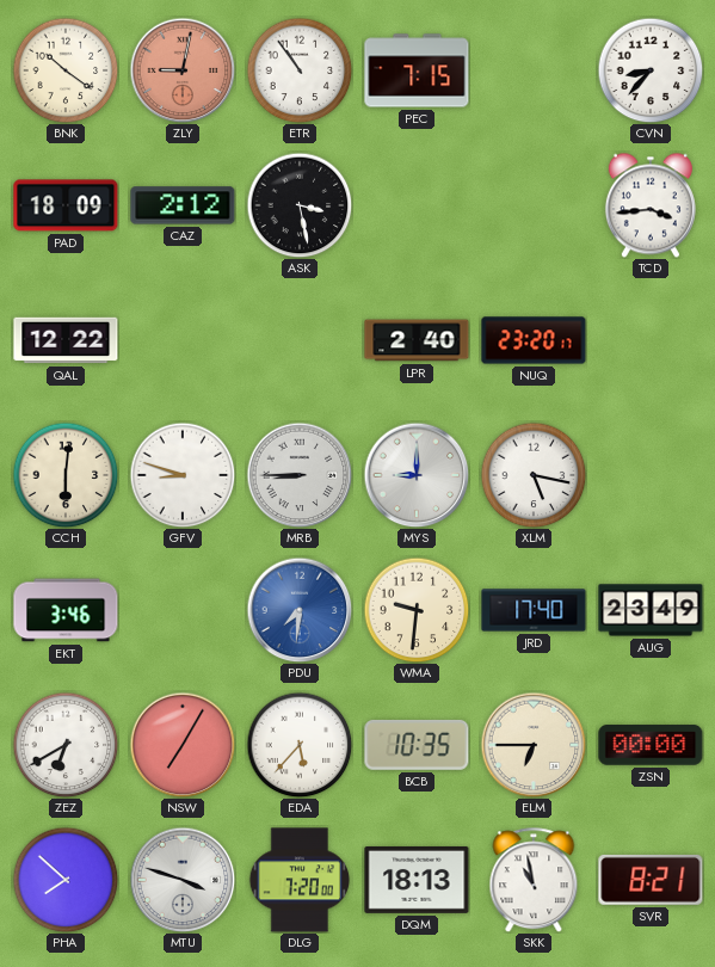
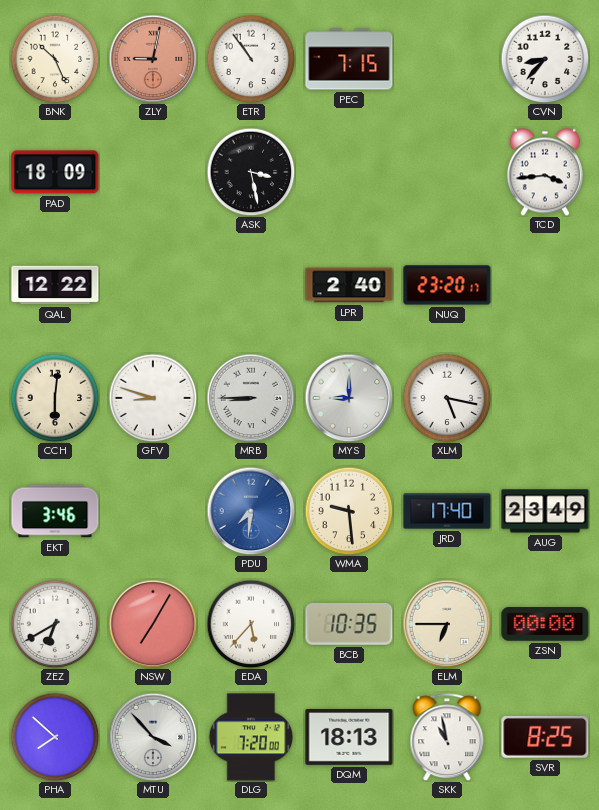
BNK: 10:21 -> 10:26
CAZ: 2:12 -> none
WMA: 9:31 -> 9:29
MTU: 3:48 -> 3:53
SVR: 8:21 -> 8:25
